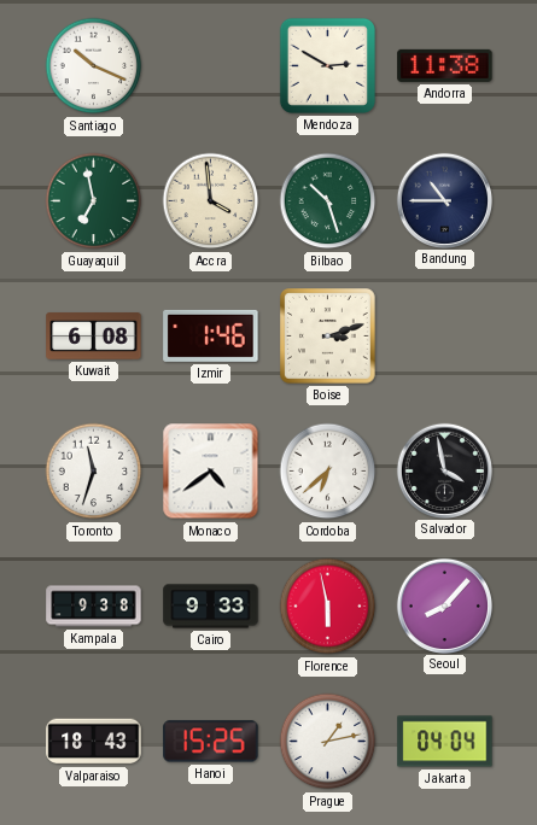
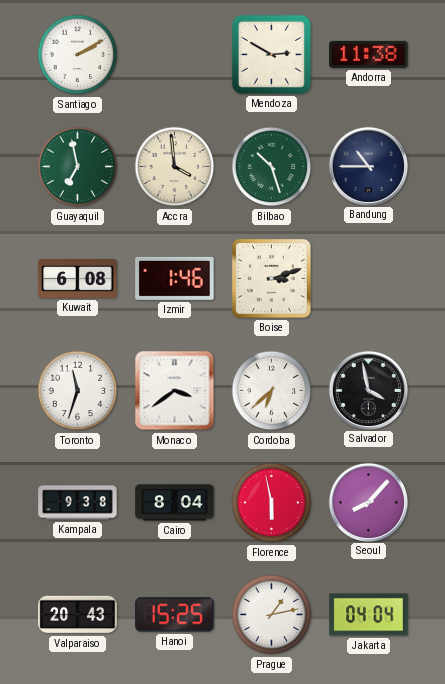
Santiago: 10:19 -> 2:10
Monaco: 4:39 -> 3:39
Cairo: 9:33 -> 8:04
Valparaiso: 18:43 -> 20:43
